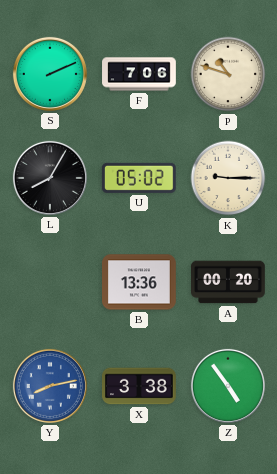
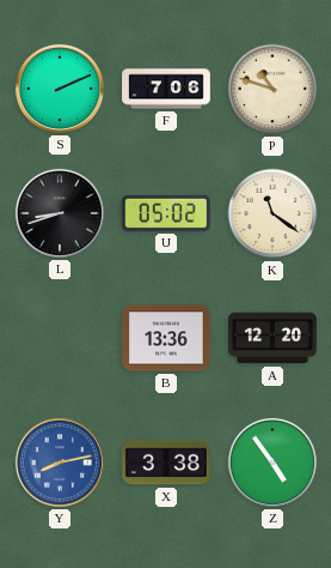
L: 8:05 -> 8:42
K: 9:15 -> 11:21
A: 00:20 -> 12:20
